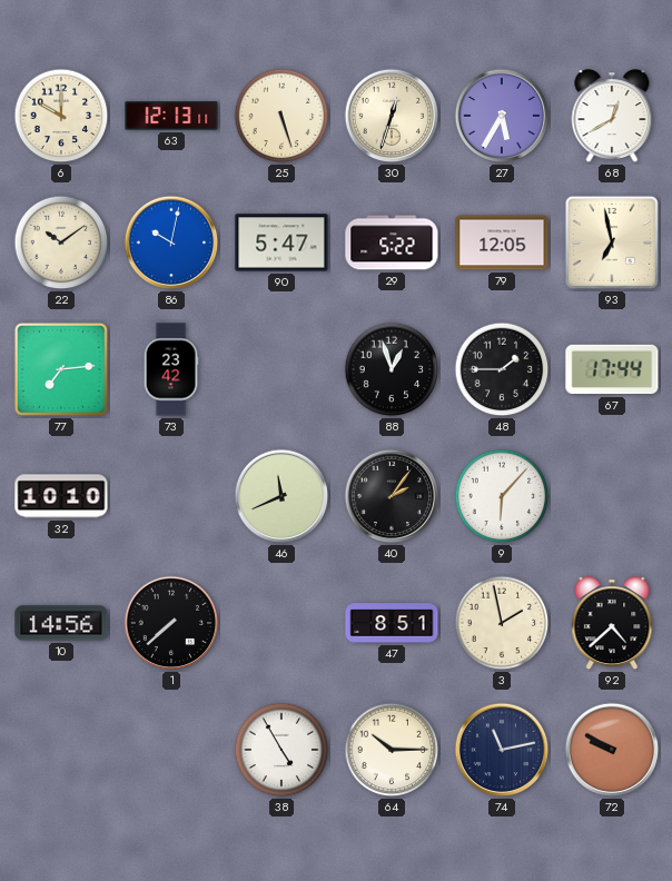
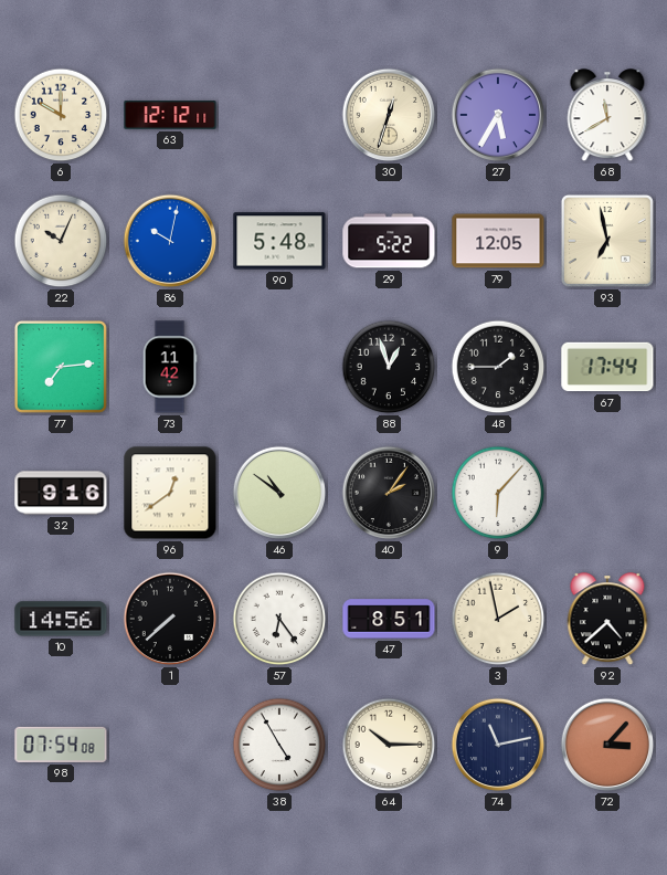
63: 12:13 -> 12:12
25: 5:27 -> none
68: 12:40 -> 11:40
22: 10:09 -> 10:04
90: 5:47 -> 5:48
73: 23:42 -> 11:42
32: 10:10 -> 9:16
96: none -> 12:39
46: 11:41 -> 10:51
57: none -> 6:24
98: none -> 07:54
72: 9:50 -> 3:07
